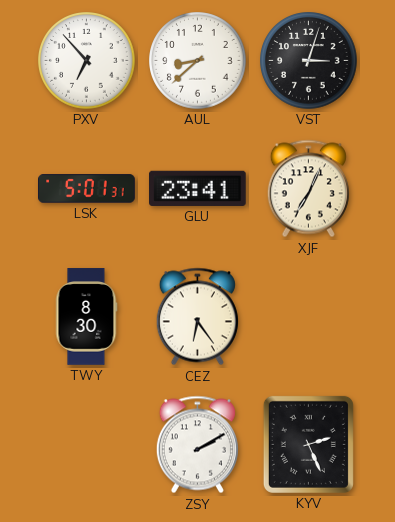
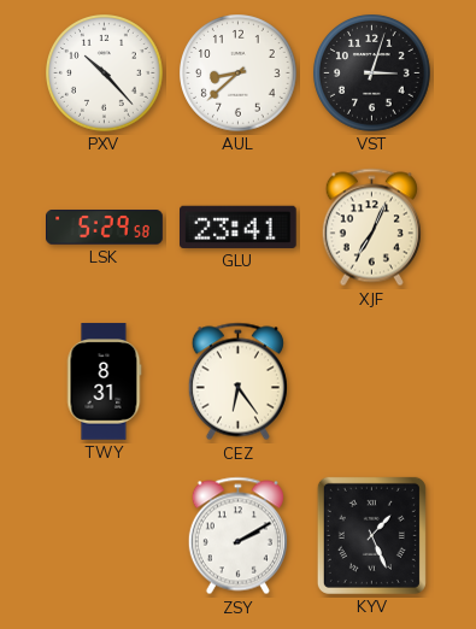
PXV: 6:53 -> 10:23
LSK: 5:01 -> 5:29
TWY: 8:30 -> 8:31
KYV: 2:26 -> 1:26
